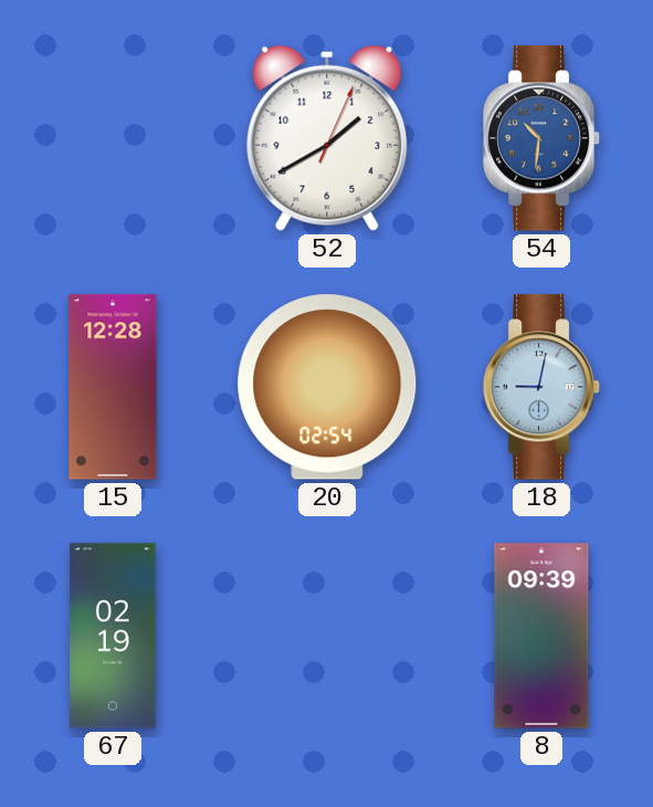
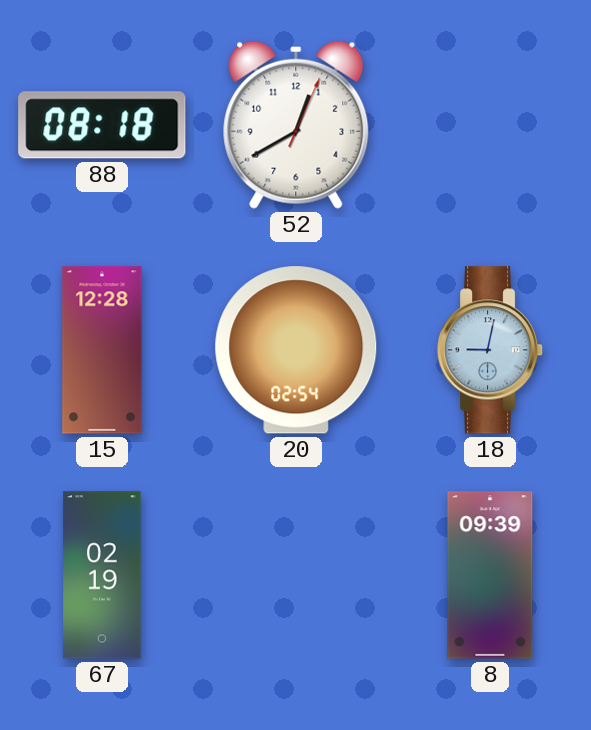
88: none -> 08:18
52: 1:40 -> 12:40
54: 10:31 -> none
